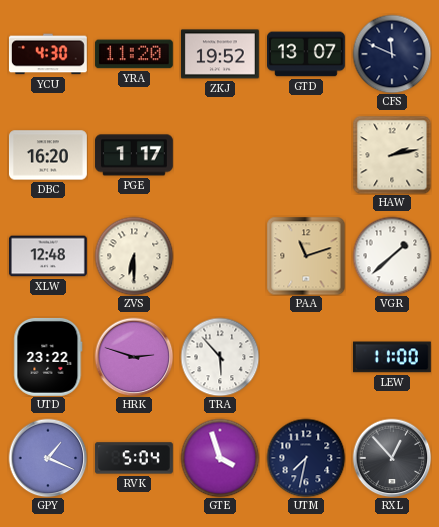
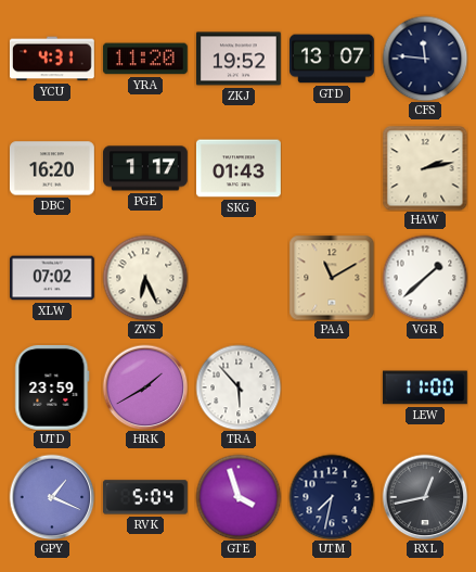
YCU: 4:30 -> 4:31
CFS: 11:49 -> 11:46
SKG: none -> 01:43
XLW: 12:48 -> 07:02
ZVS: 6:30 -> 6:26
PAA: 11:12 -> 11:10
UTD: 23:22 -> 23:59
HRK: 2:48 -> 1:40
RXL: 12:53 -> 12:43
